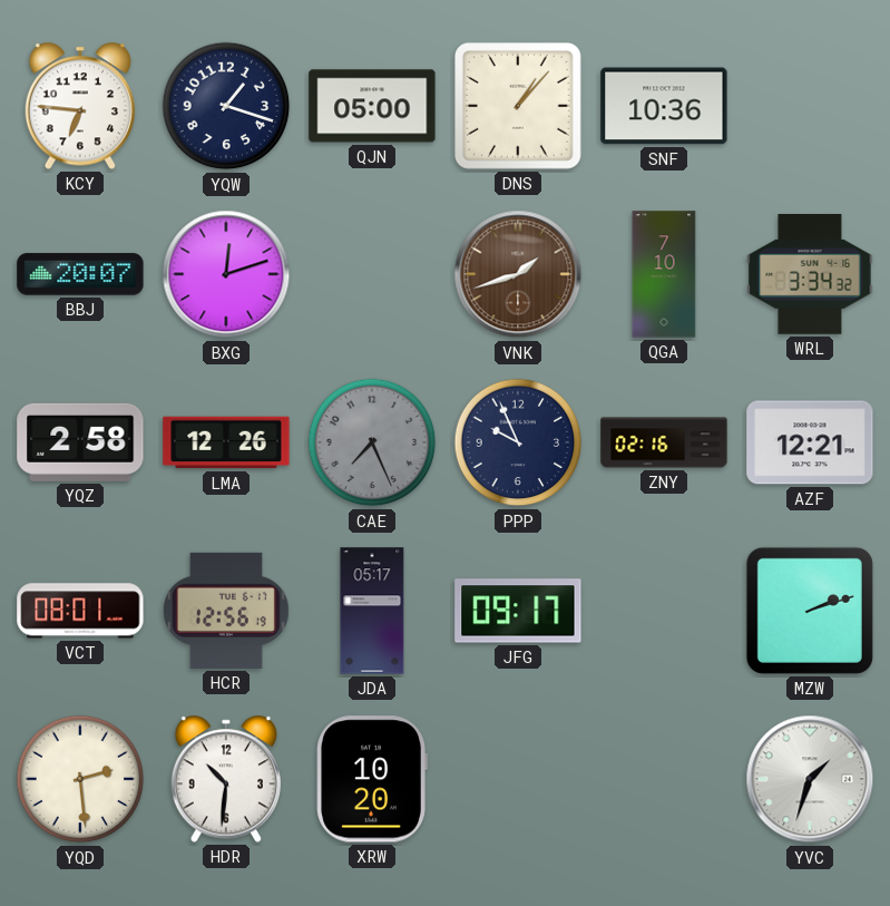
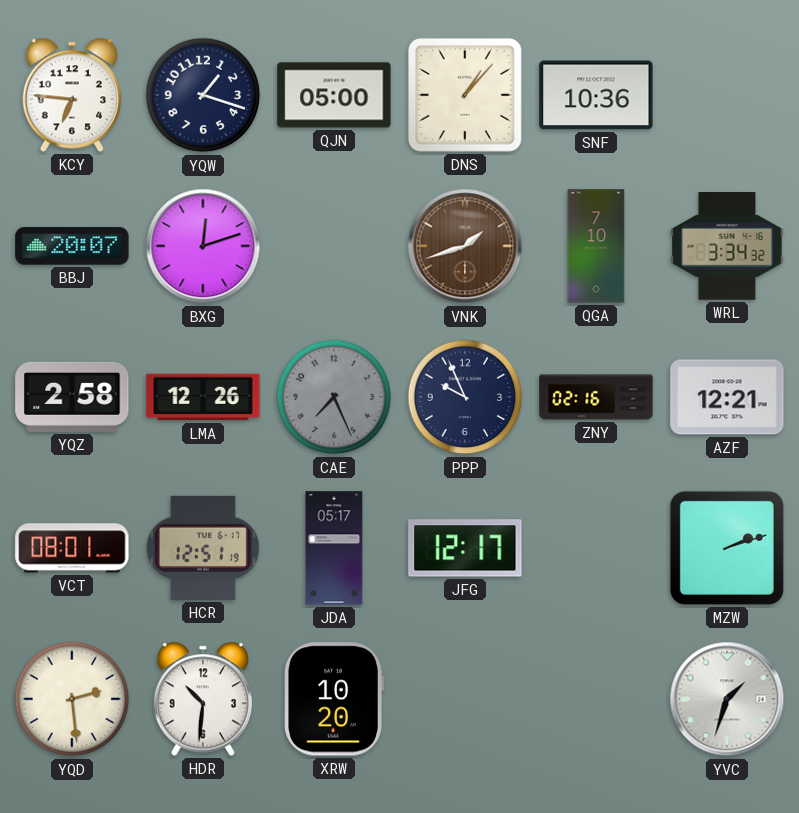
HCR: 12:56 -> 12:51
JFG: 09:17 -> 12:17
